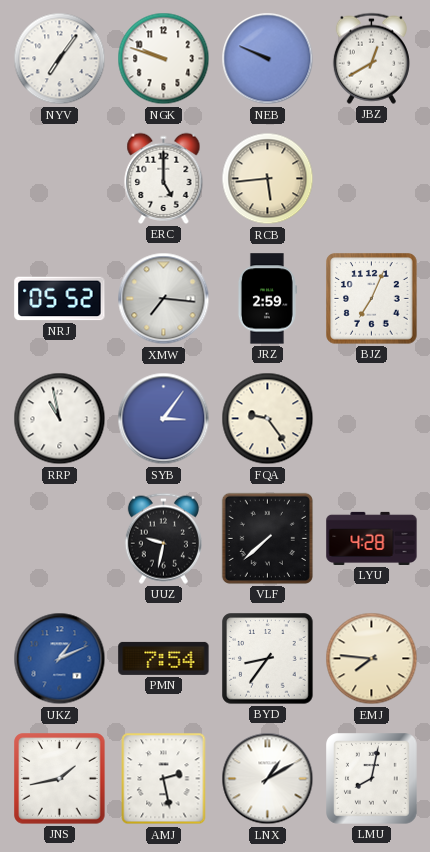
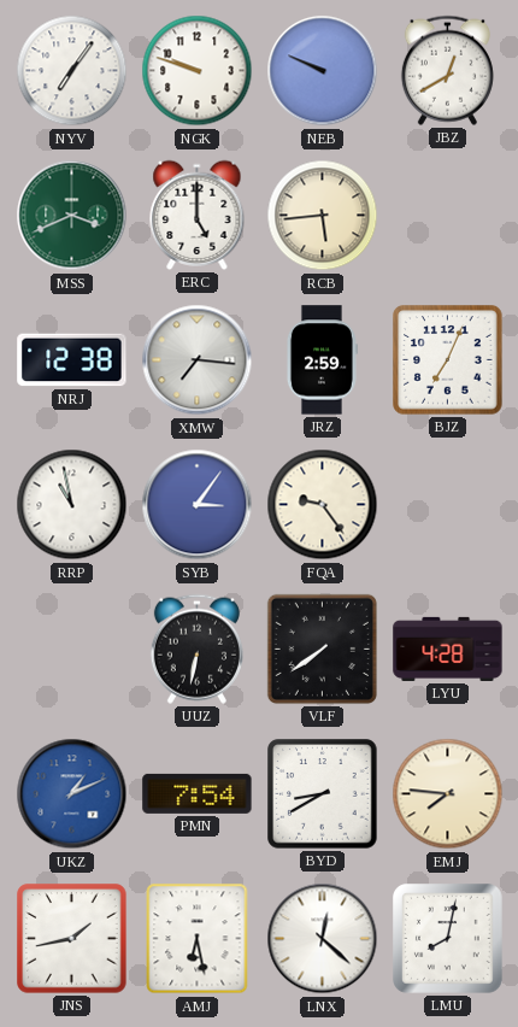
MSS: none -> 3:41
NRJ: 05:52 -> 12:38
UUZ: 9:32 -> 6:32
VLF: 7:38 -> 7:39
BYD: 8:36 -> 8:40
AMJ: 2:28 -> 6:28
LNX: 1:10 -> 12:22
